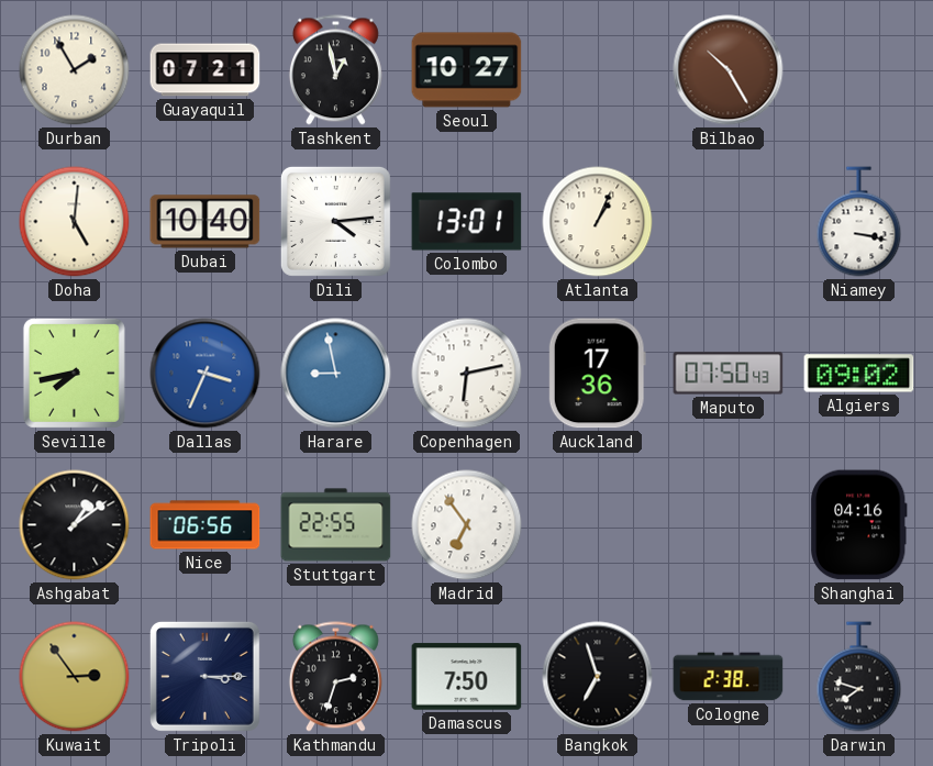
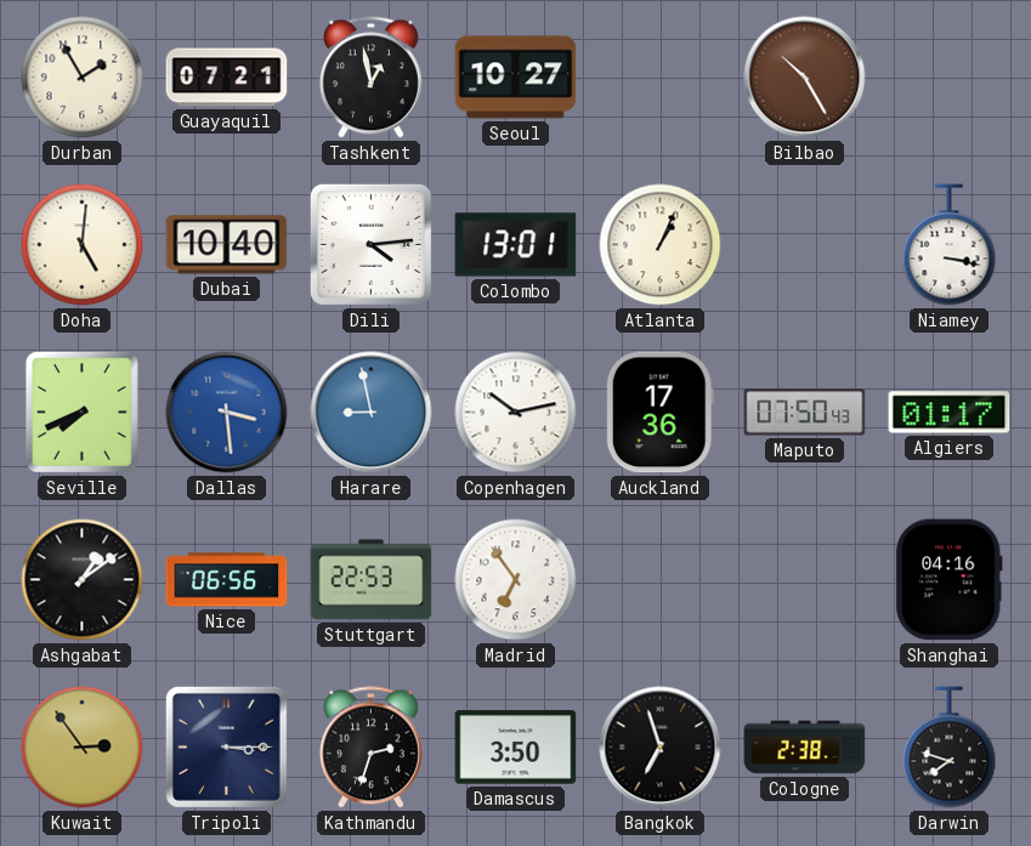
Seville: 7:43 -> 7:41
Dallas: 3:34 -> 3:29
Copenhagen: 6:13 -> 10:13
Algiers: 09:02 -> 01:17
Stuttgart: 22:55 -> 22:53
Damascus: 7:50 -> 3:50
